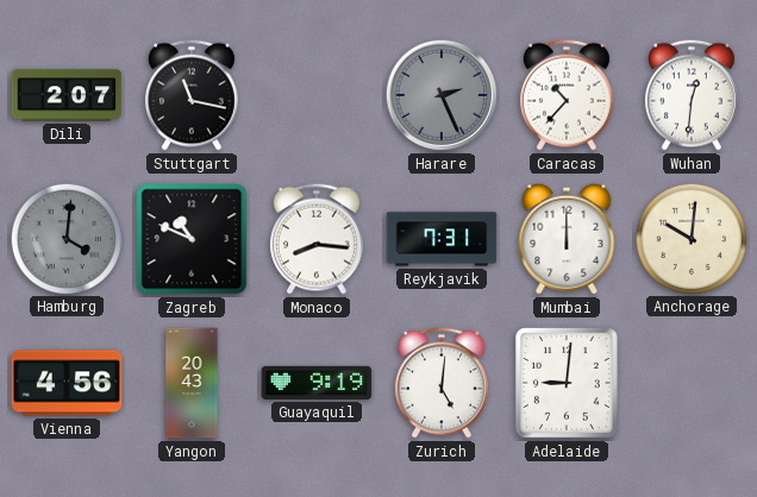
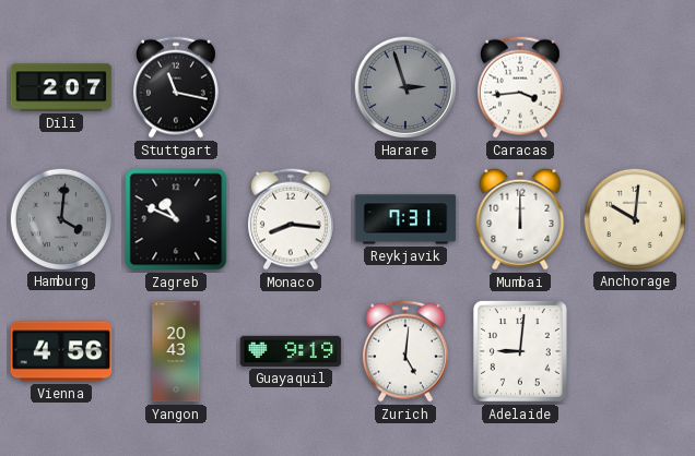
Harare: 2:26 -> 2:57
Caracas: 10:37 -> 3:44
Wuhan: 12:31 -> none
